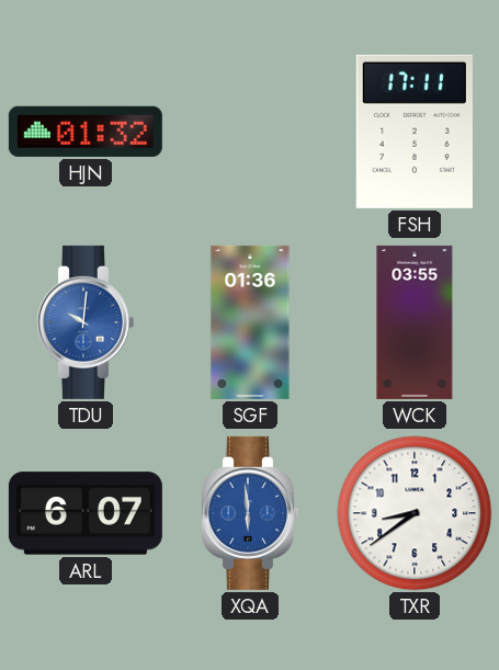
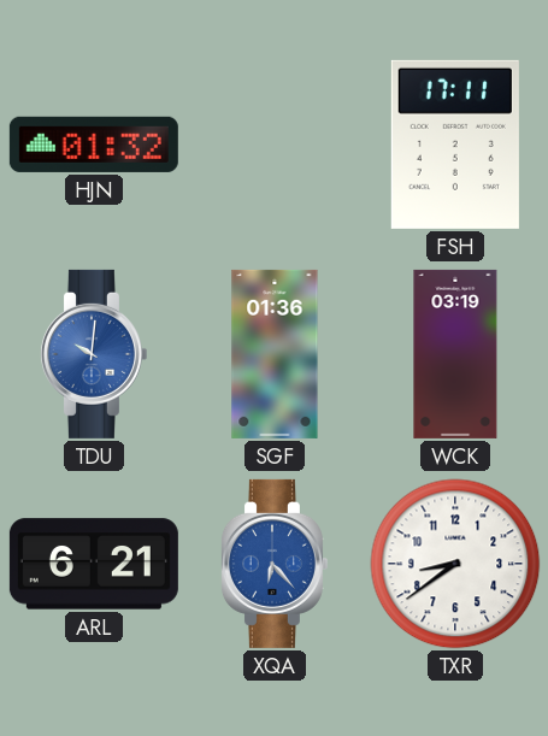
WCK: 03:55 -> 03:19
ARL: 6:07 -> 6:21
XQA: 5:59 -> 6:23
